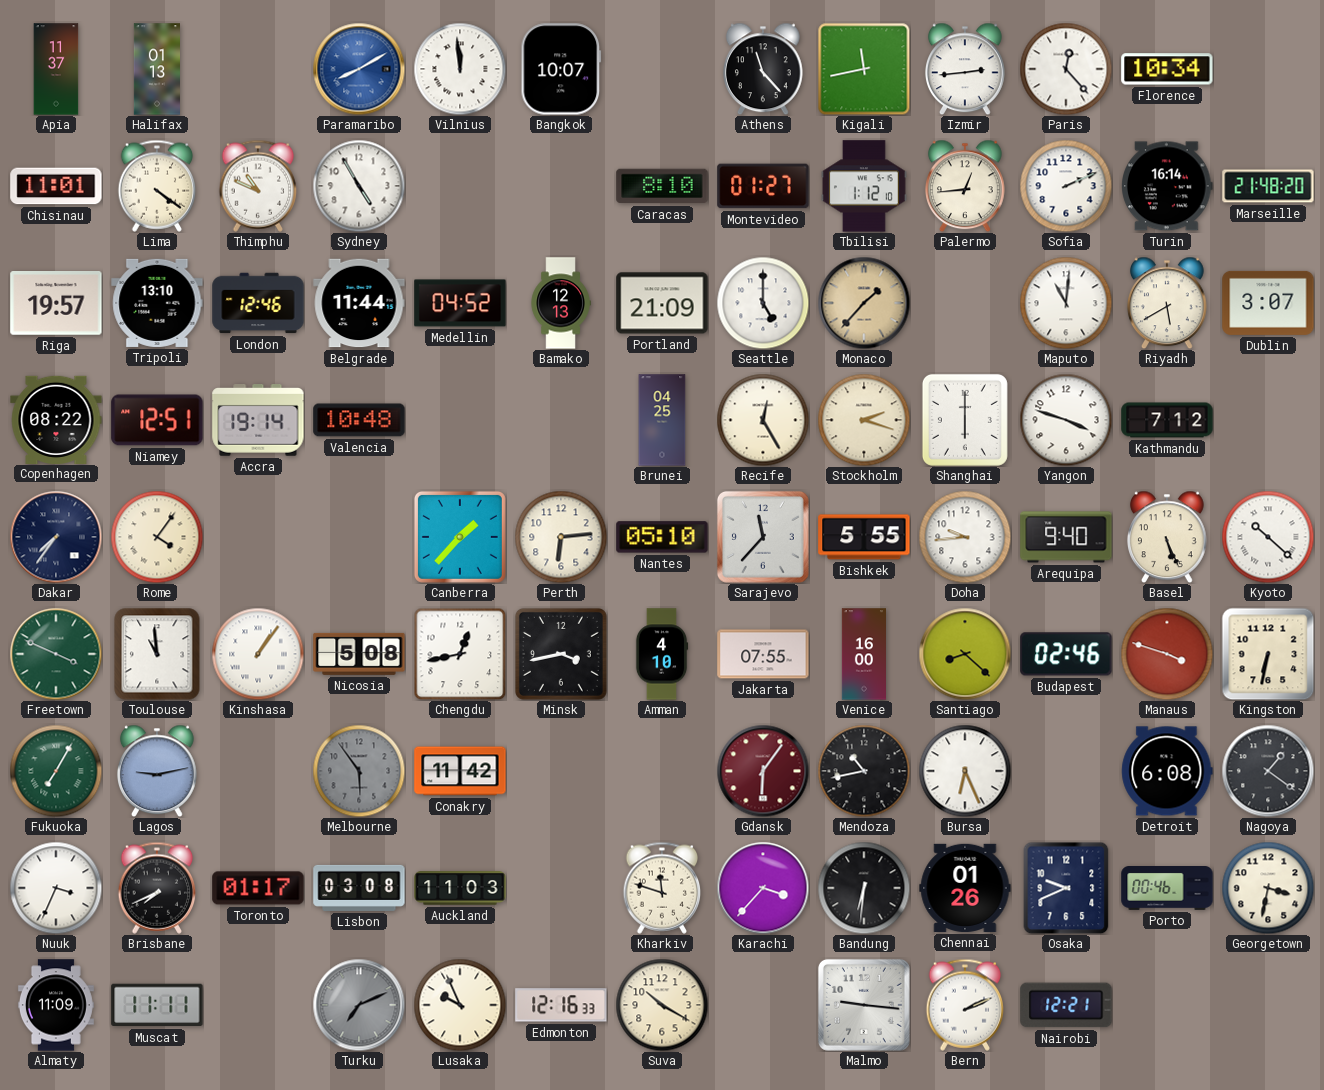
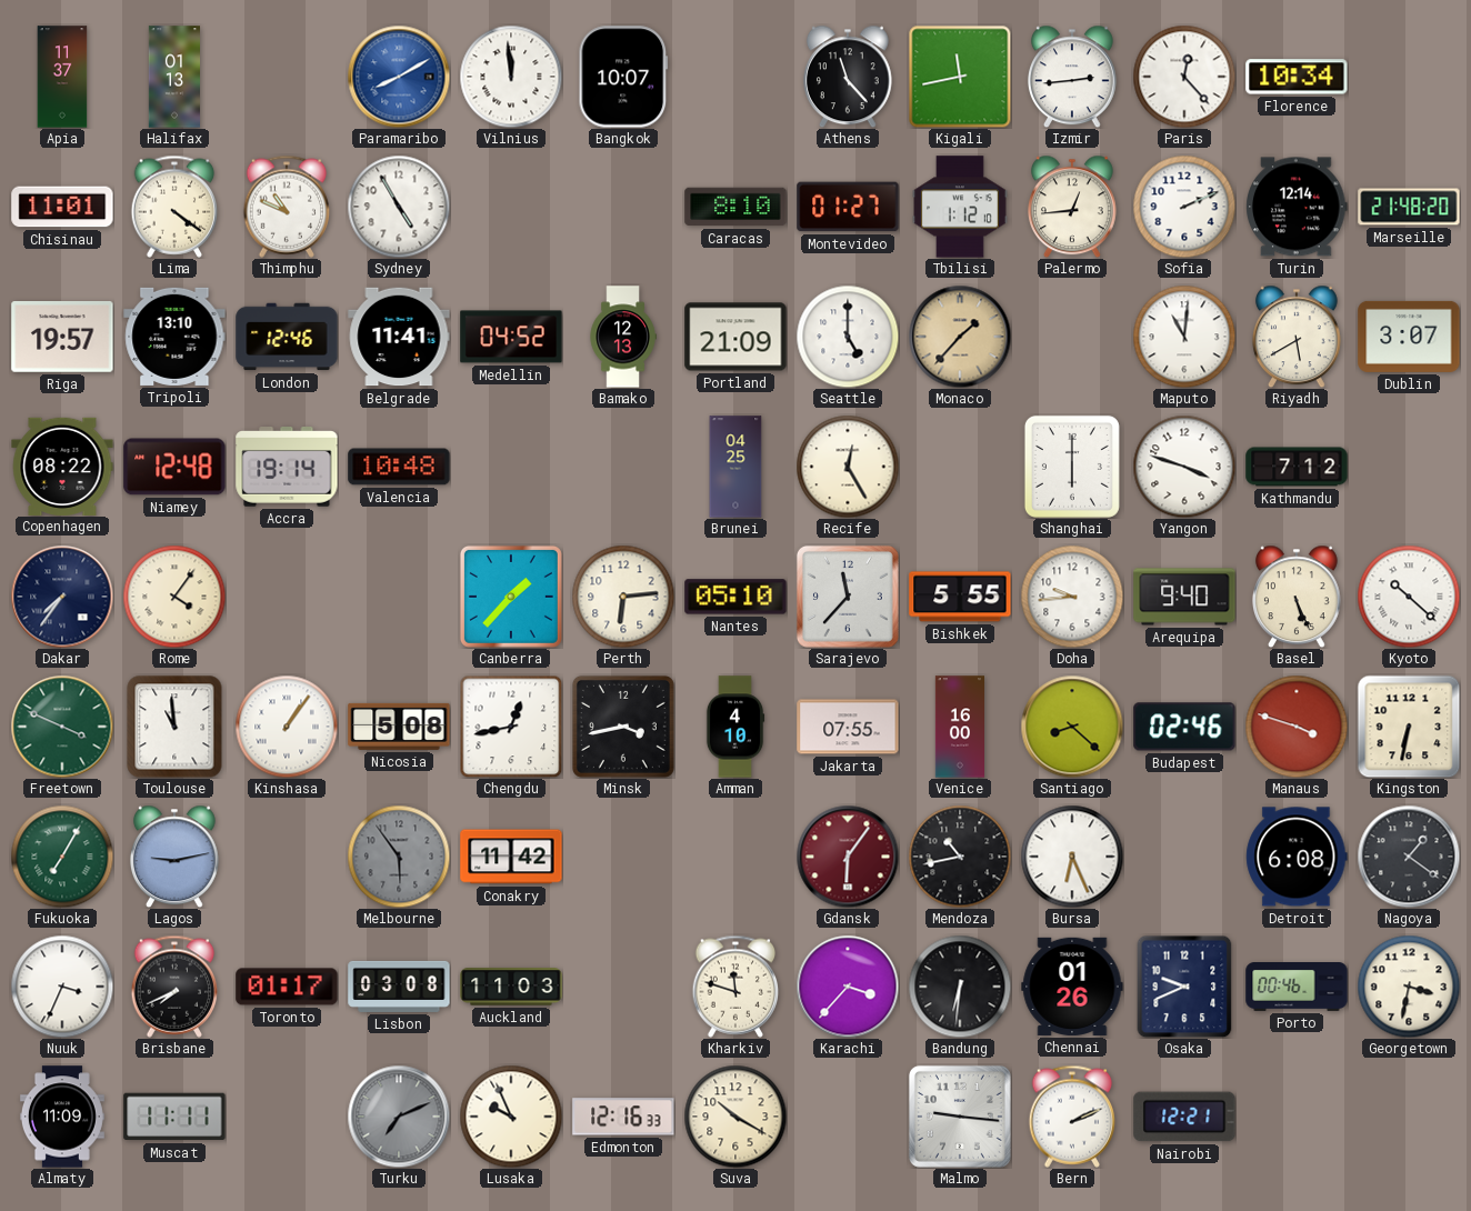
Turin: 16:14 -> 12:14
Belgrade: 11:44 -> 11:41
Niamey: 12:51 -> 12:48
Stockholm: 2:18 -> none
